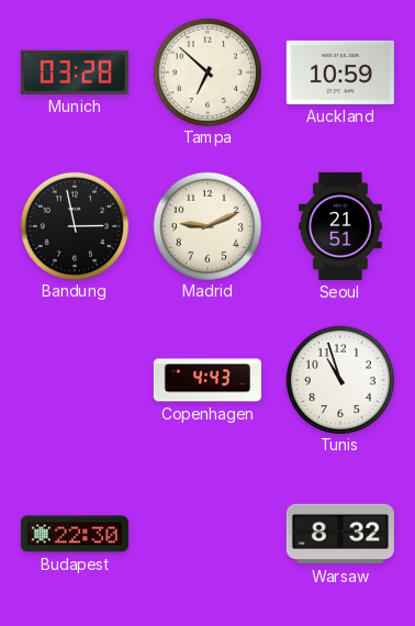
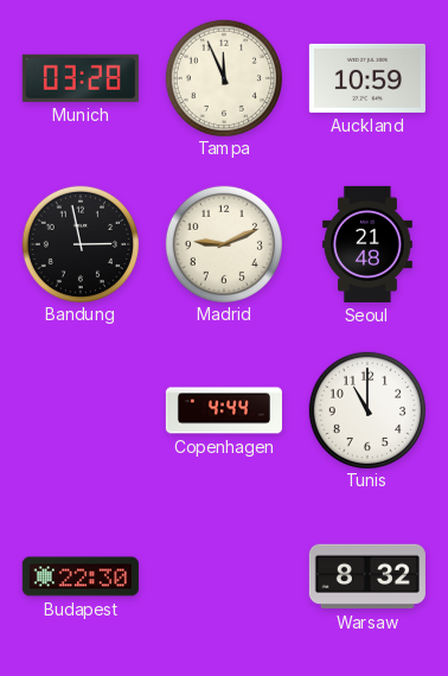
Tampa: 6:52 -> 11:56
Seoul: 21:51 -> 21:48
Copenhagen: 4:43 -> 4:44
Tunis: 10:57 -> 11:00
